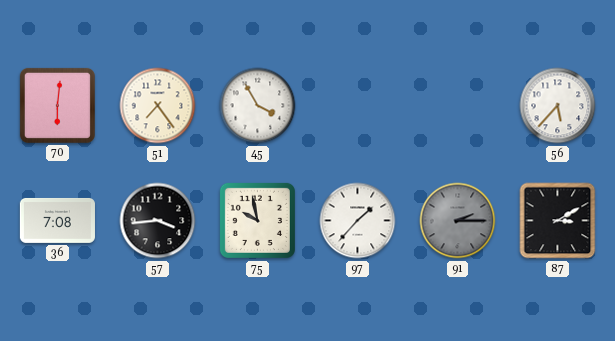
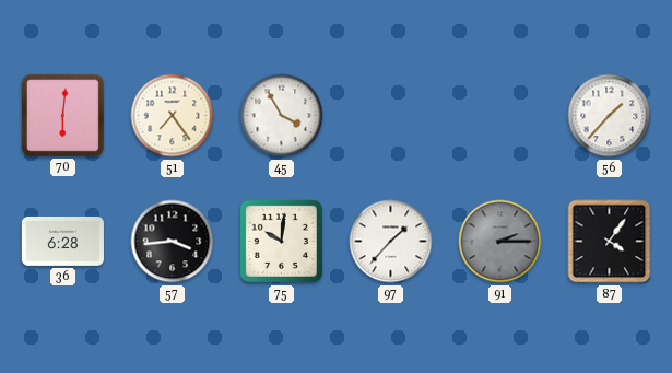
56: 5:37 -> 1:37
36: 7:08 -> 6:28
75: 9:58 -> 10:01
87: 3:10 -> 4:06
